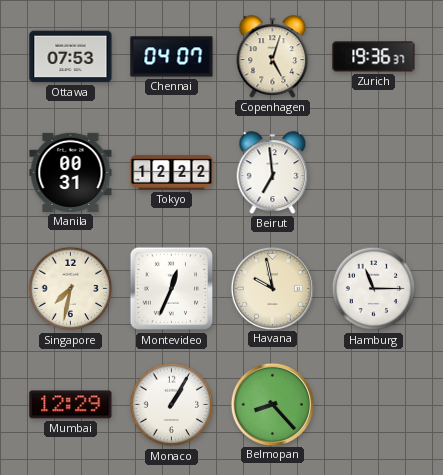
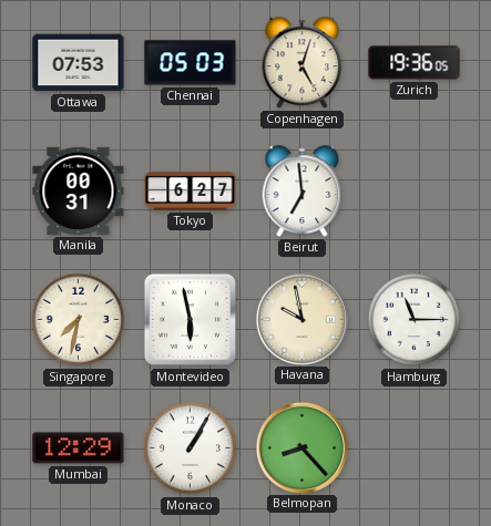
Chennai: 04:07 -> 05:03
Zurich: 19:36:37 -> 19:36:05
Tokyo: 12:22 -> 6:27
Montevideo: 12:34 -> 5:58
